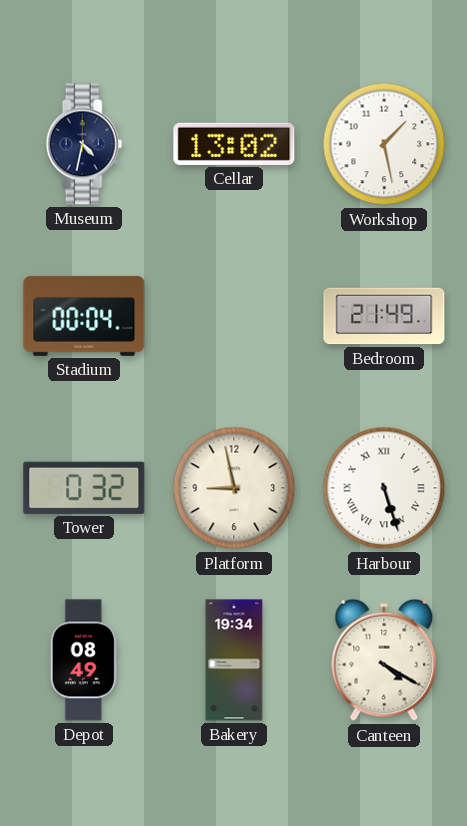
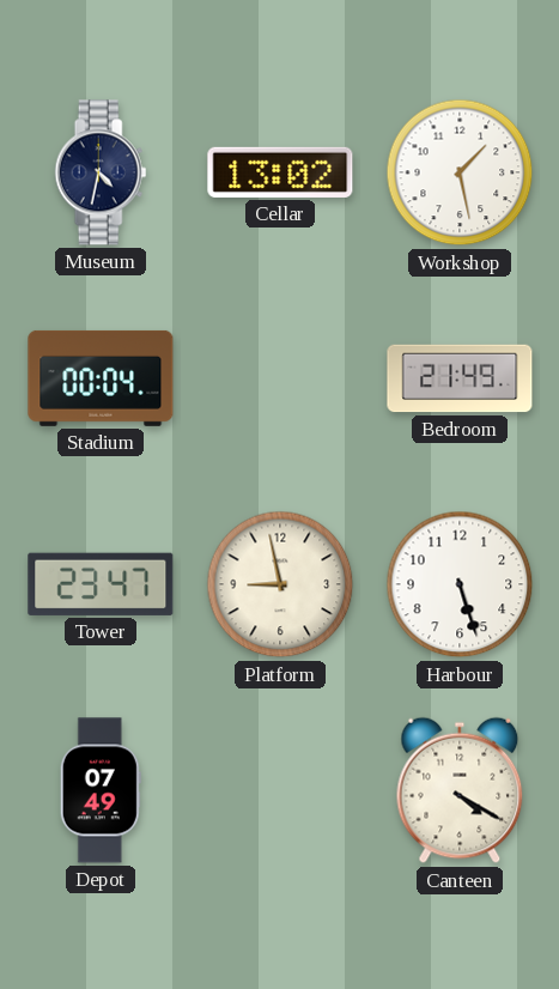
Tower: 0:32 -> 23:47
Harbour numerals: Roman -> Arabic
Depot: 08:49 -> 07:49
Bakery: 19:34 -> none
